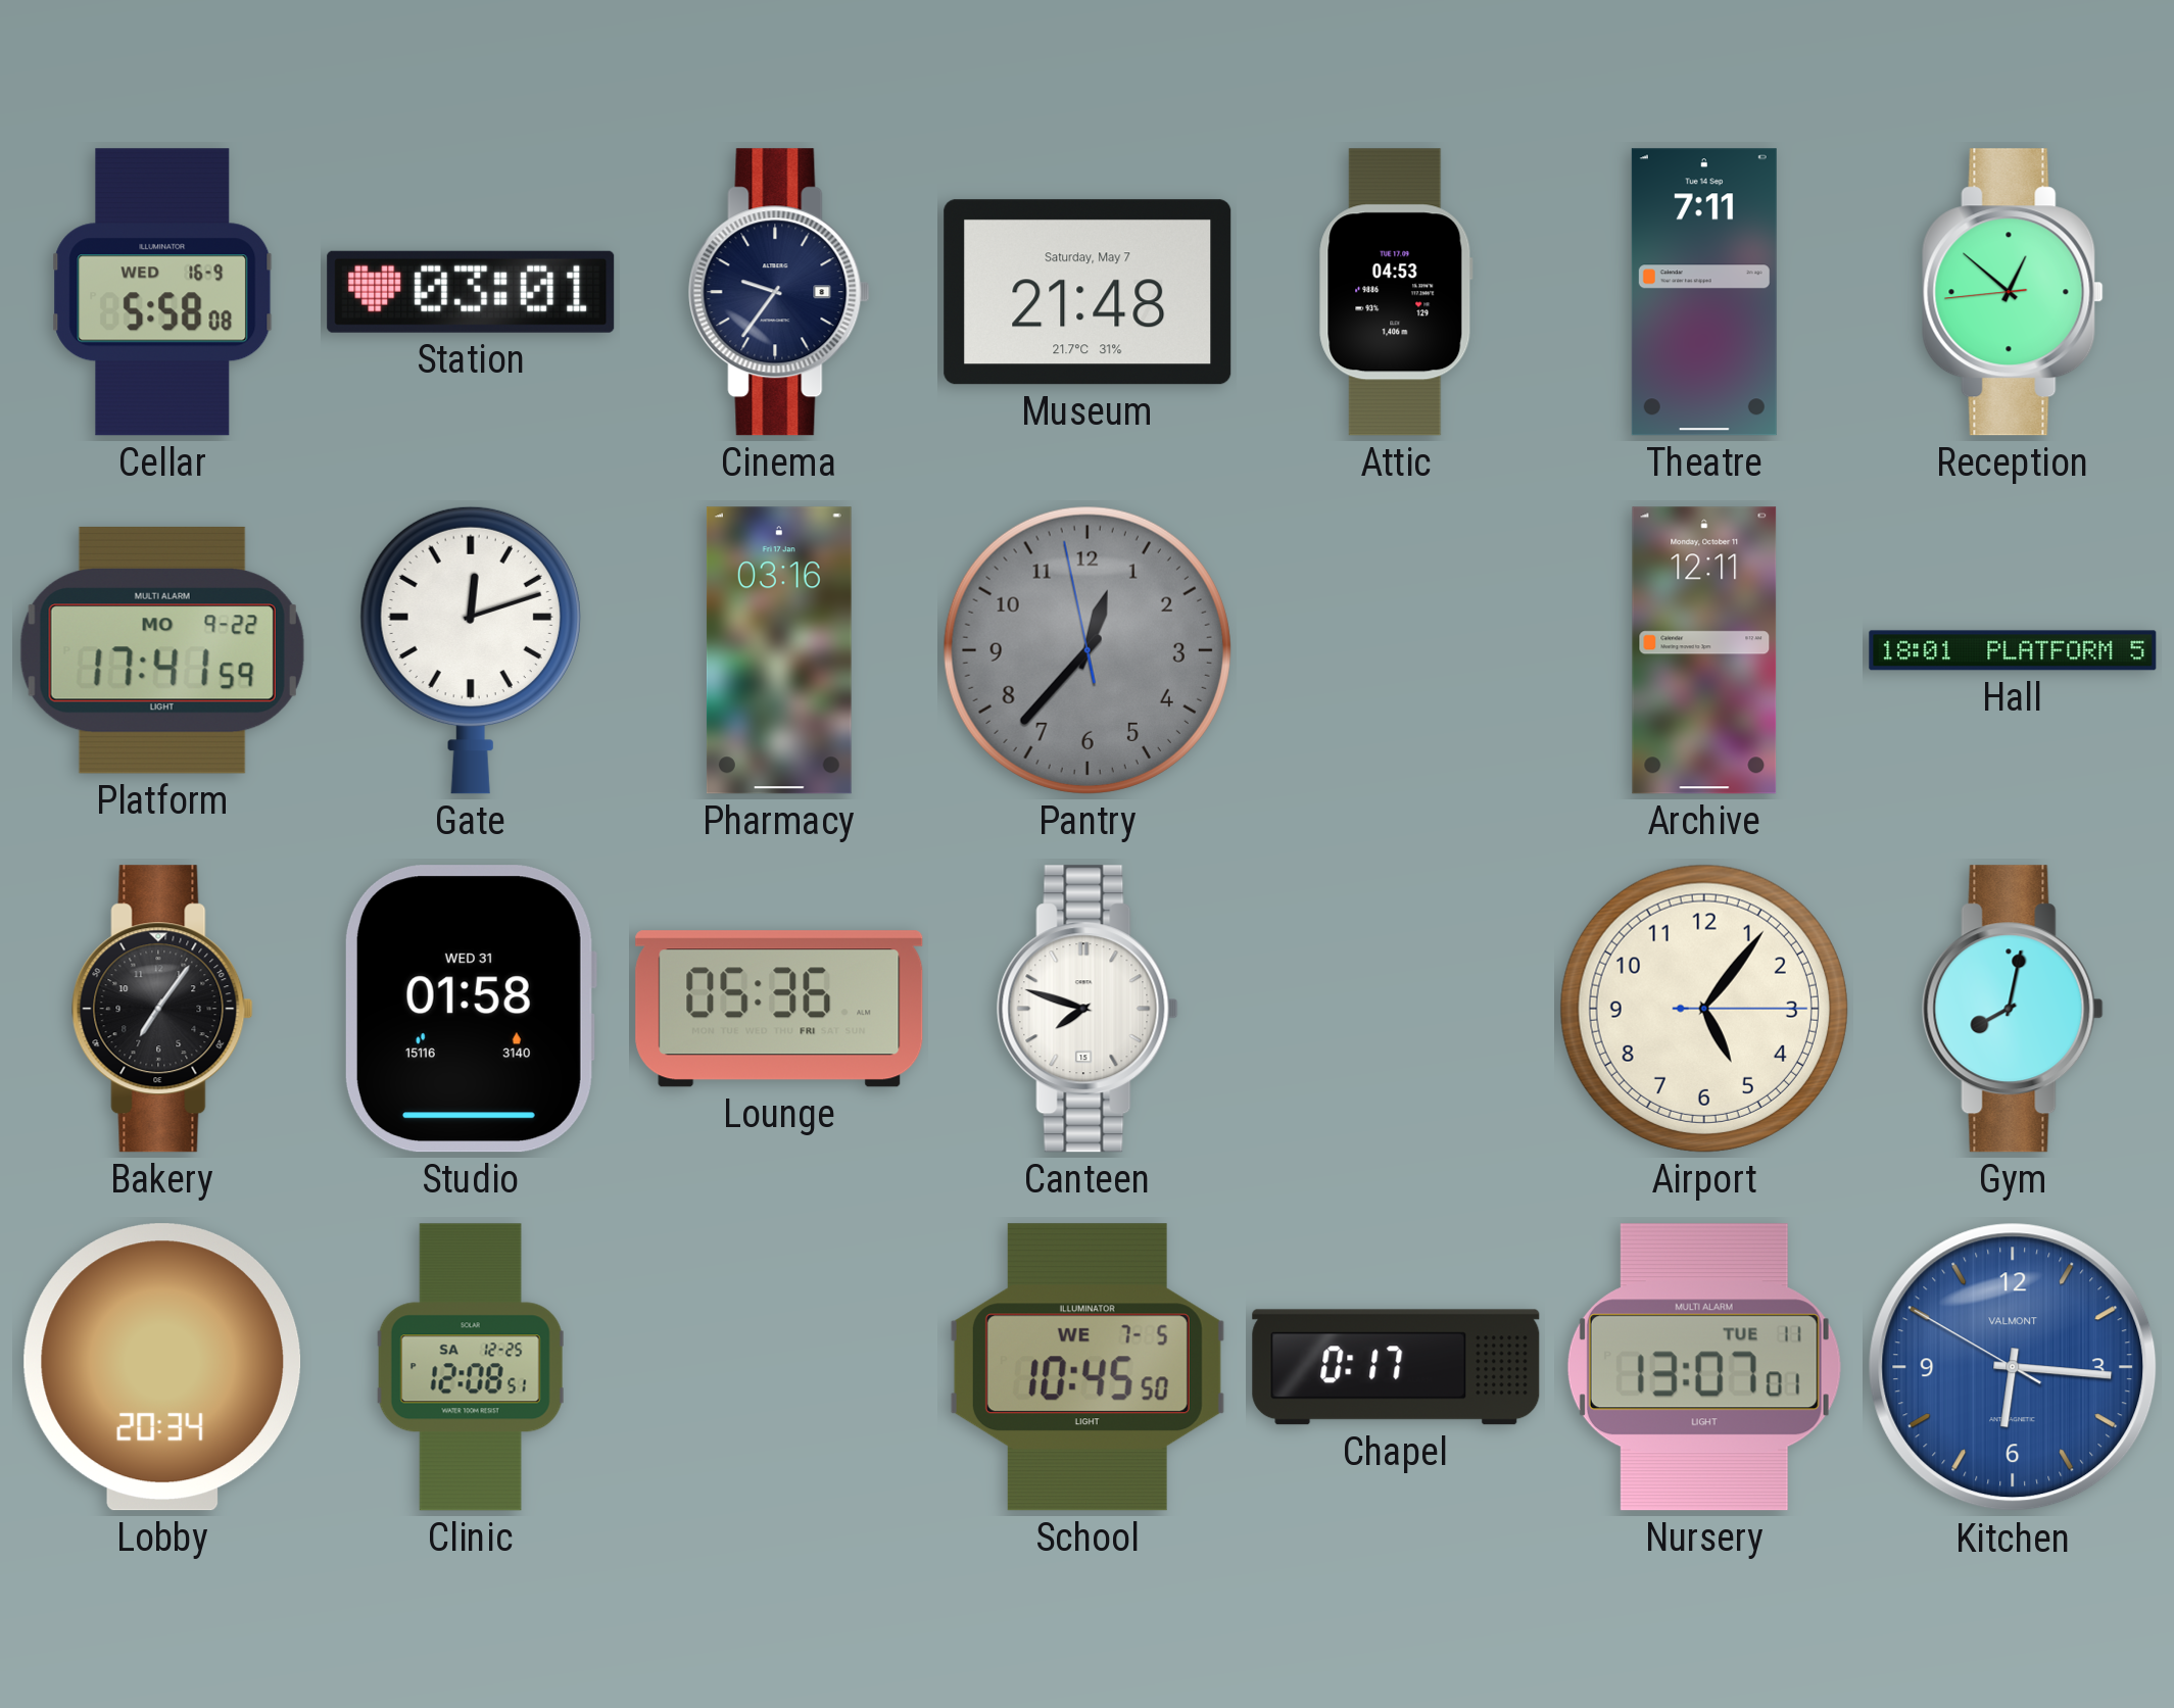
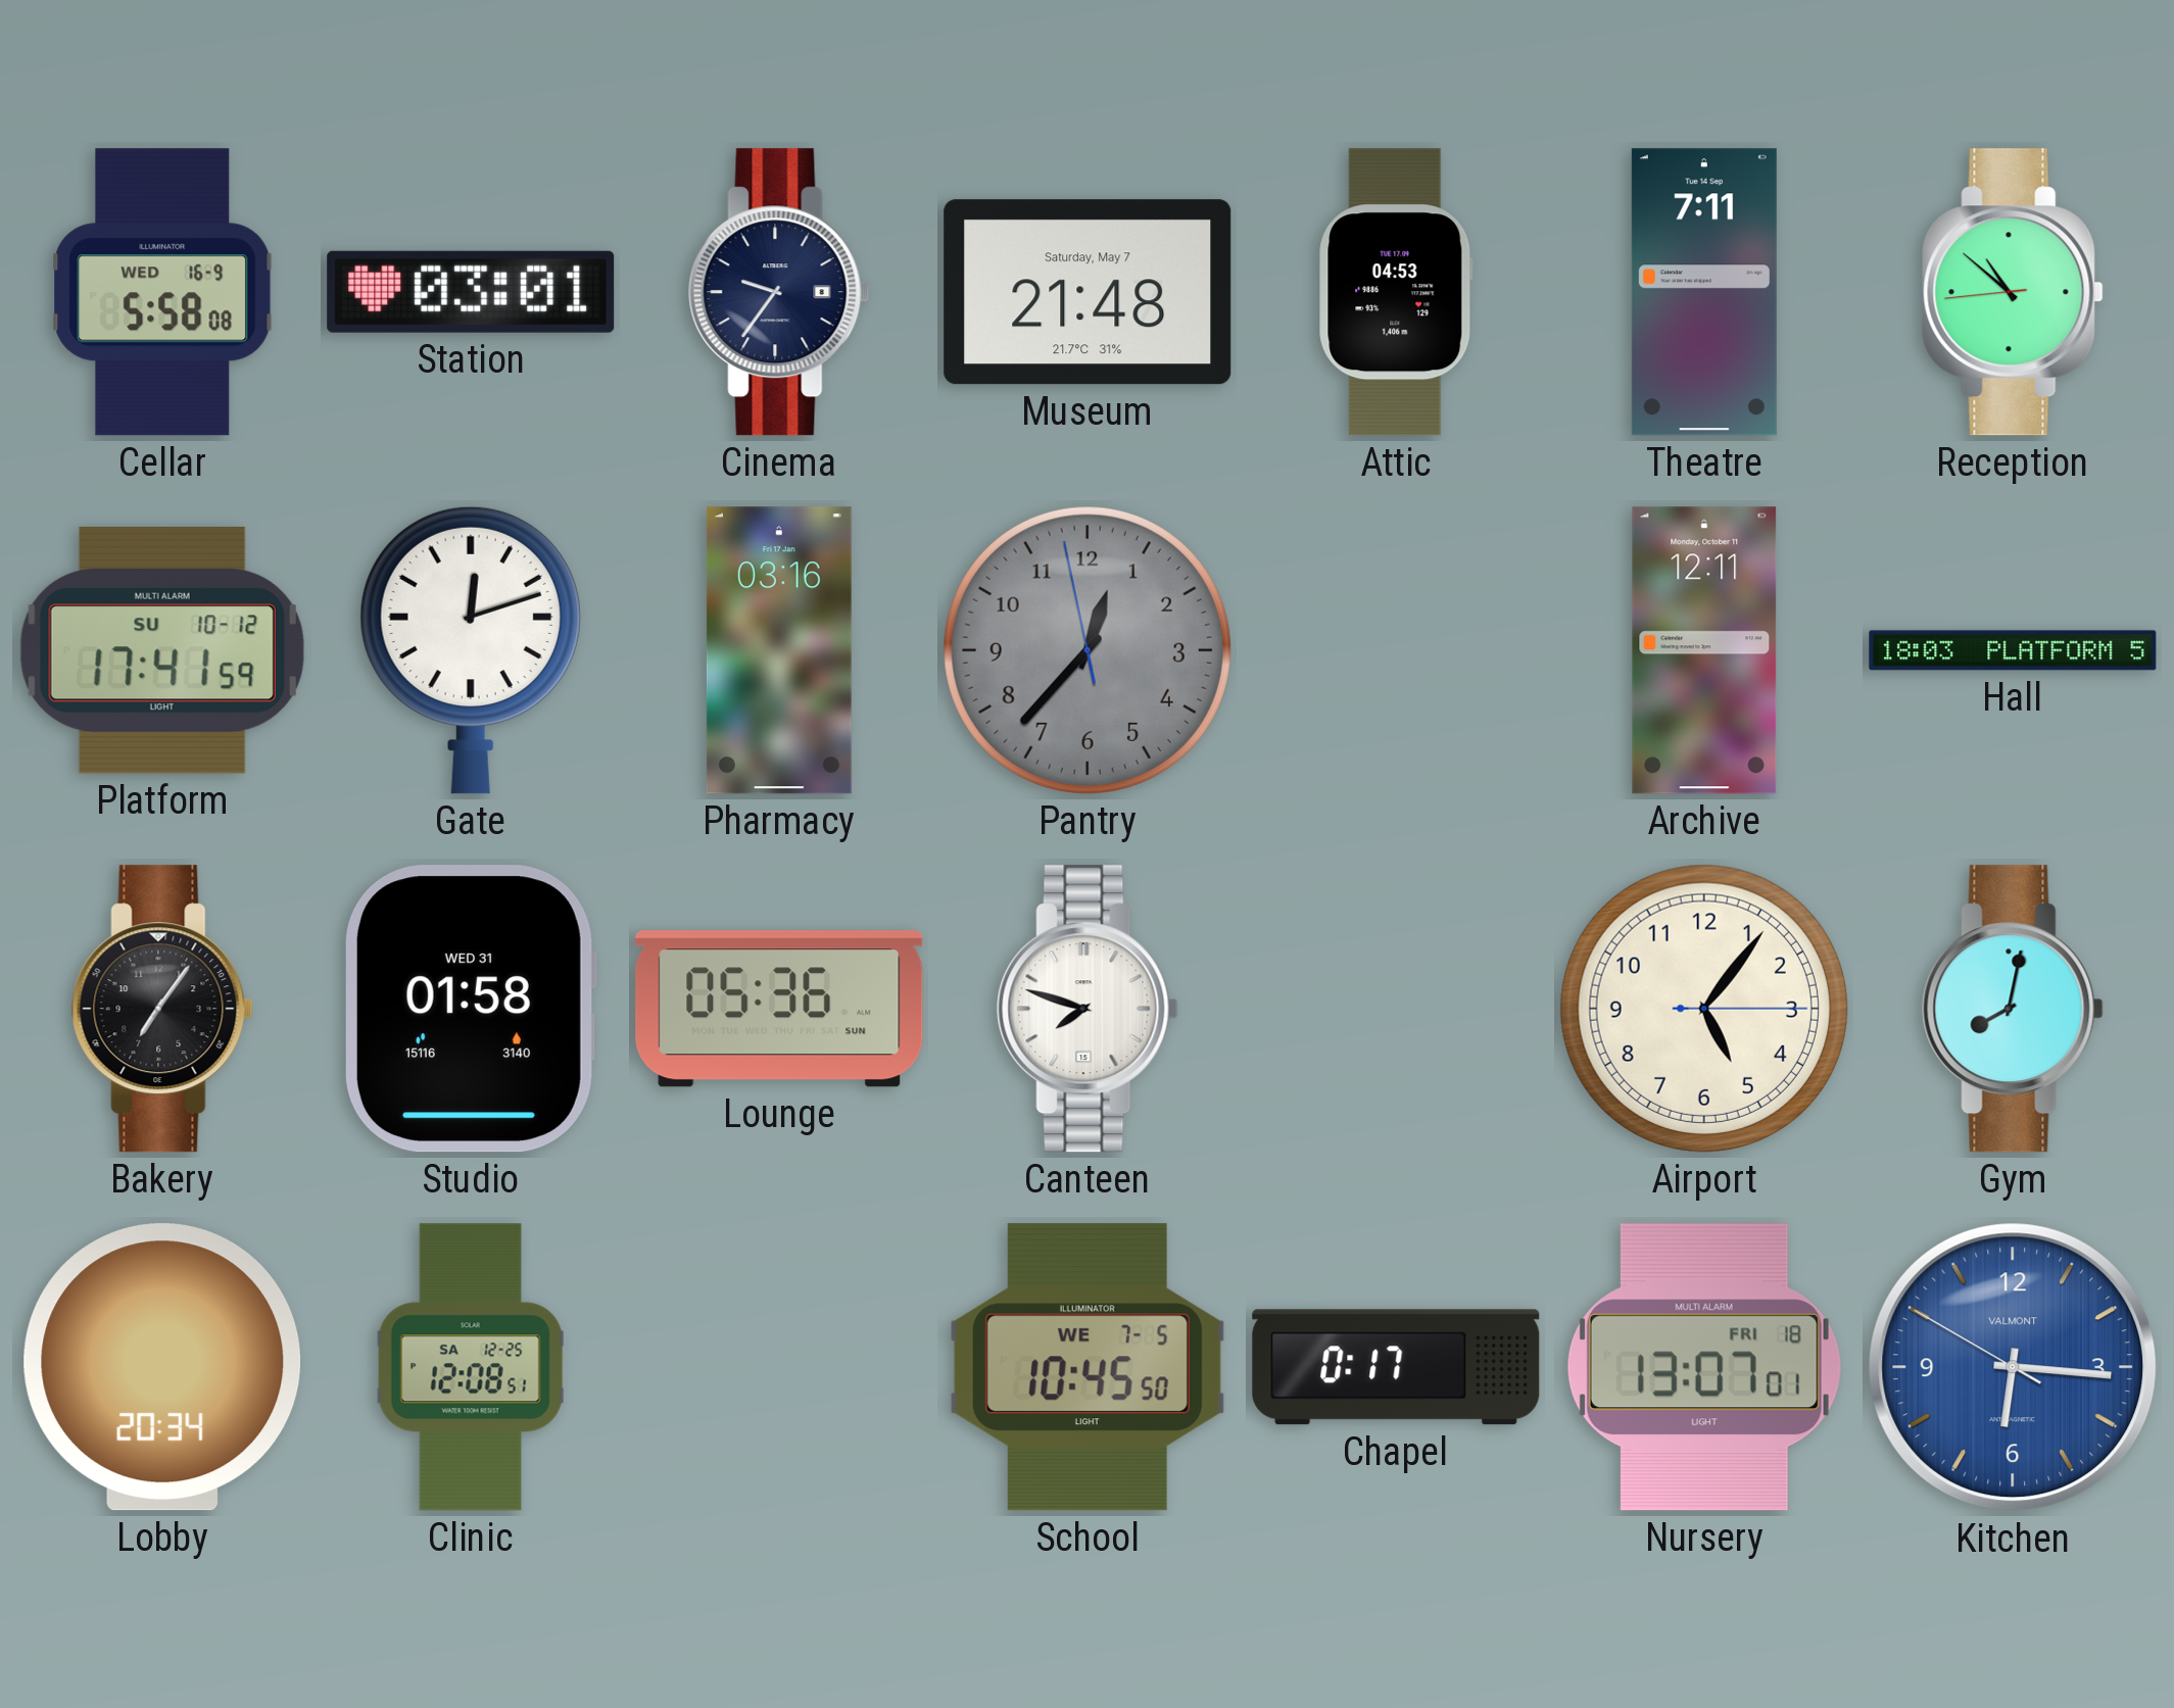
Reception: 12:51 -> 10:51
Platform date: MO 9-22 -> SU 10-12
Hall: 18:01 -> 18:03
Lounge date: FRI -> SUN
Nursery date: TUE 11 -> FRI 18
